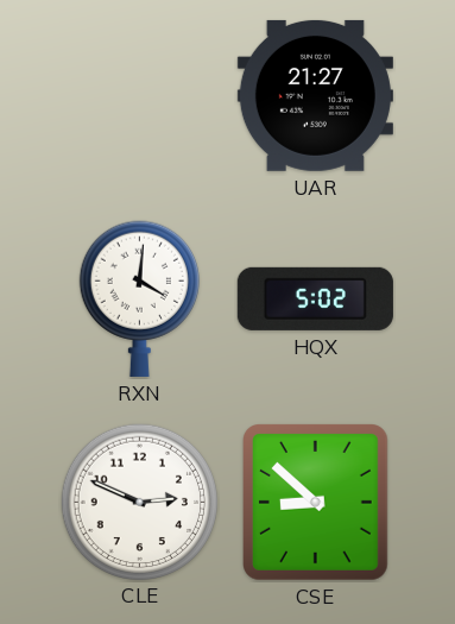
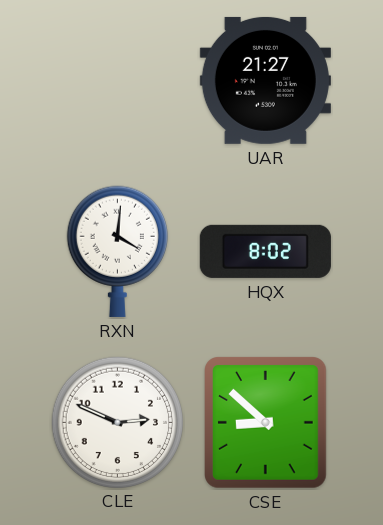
HQX: 5:02 -> 8:02
